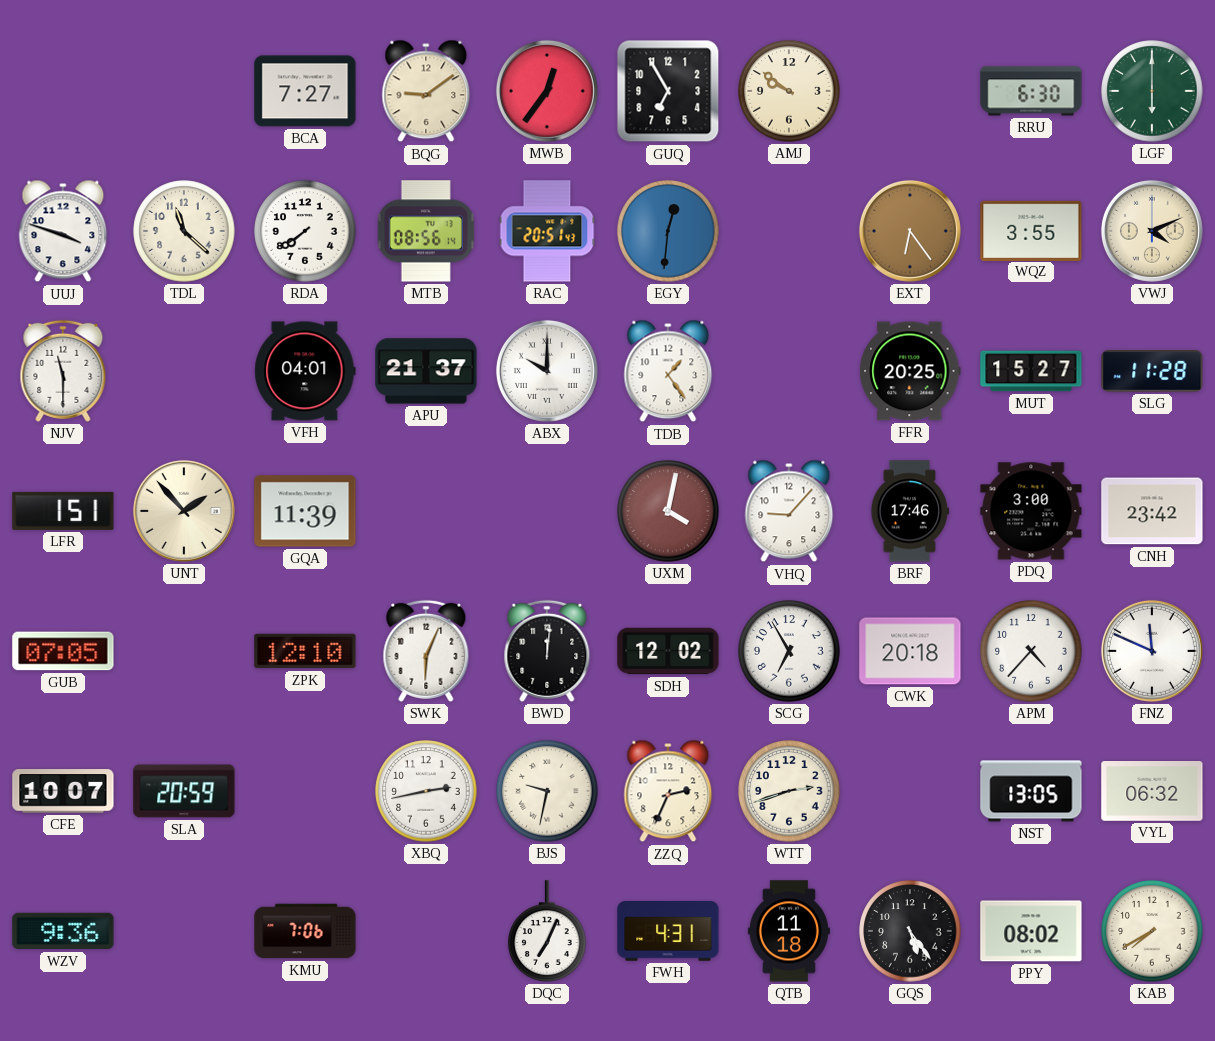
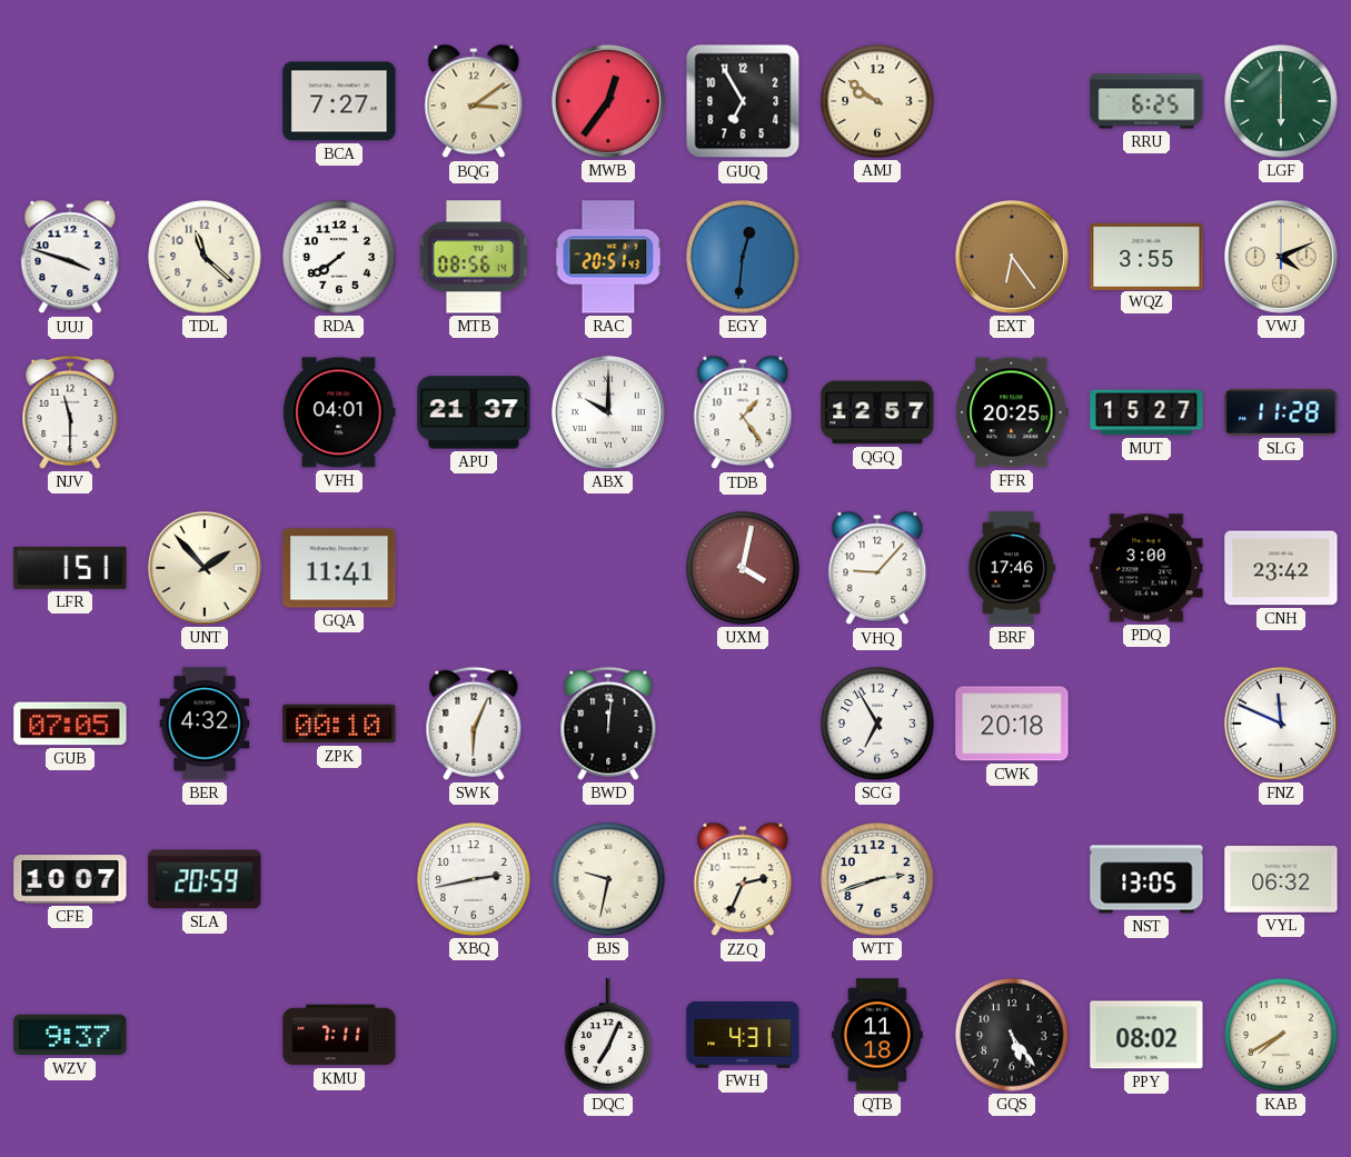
BQG: 9:09 -> 3:09
RRU: 6:30 -> 6:25
QGQ: none -> 12:57
GQA: 11:39 -> 11:41
BER: none -> 4:32
ZPK: 12:10 -> 00:10
SDH: 12:02 -> none
APM: 4:37 -> none
WZV: 9:36 -> 9:37
KMU: 7:06 -> 7:11
